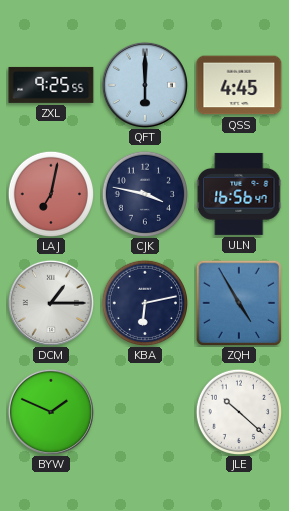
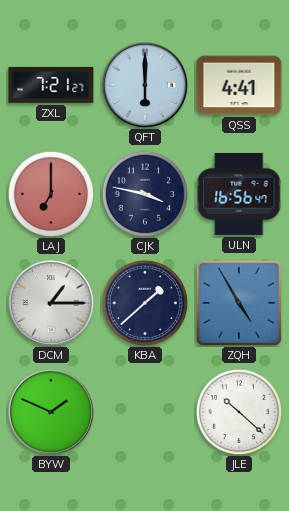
ZXL: 9:25 -> 7:21
QSS: 4:45 -> 4:41
LAJ: 7:02 -> 7:00
KBA: 6:13 -> 1:38
